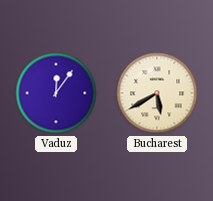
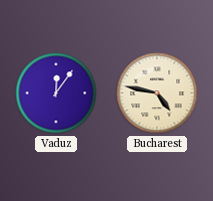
Bucharest: 5:40 -> 4:47
